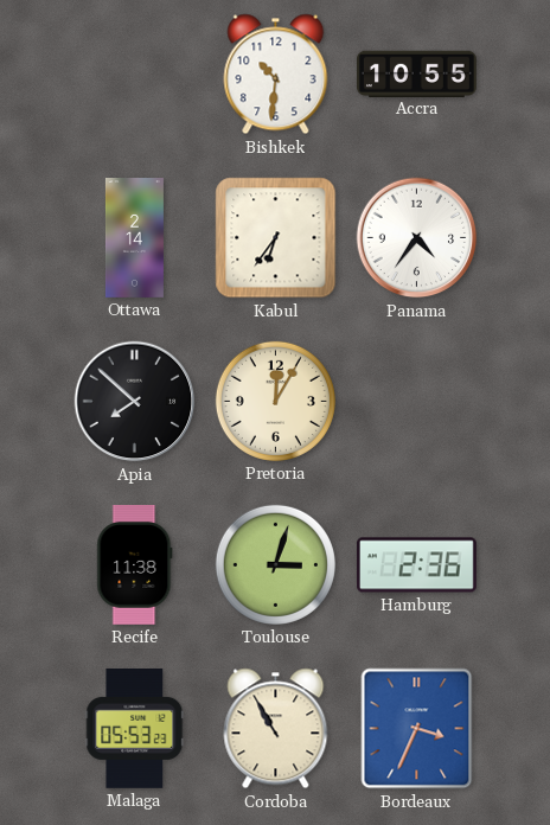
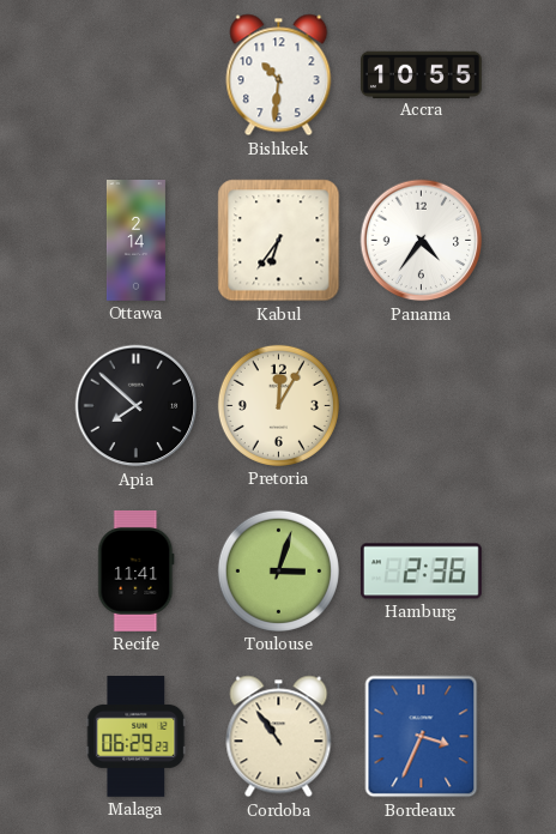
Recife: 11:38 -> 11:41
Malaga: 05:53 -> 06:29
Cordoba: 10:55 -> 10:54
